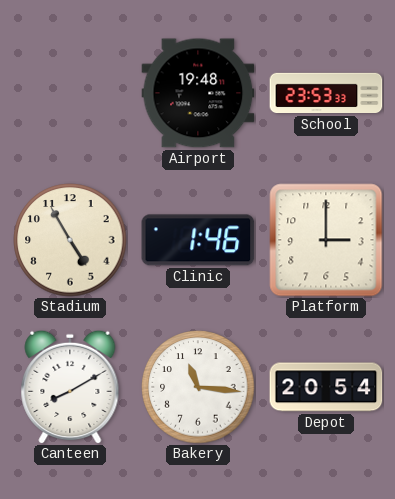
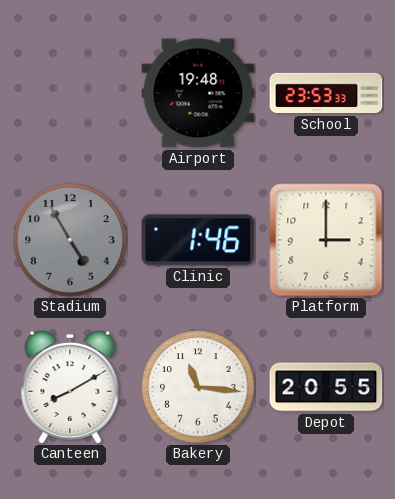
Stadium dial: cream -> grey
Depot: 20:54 -> 20:55
